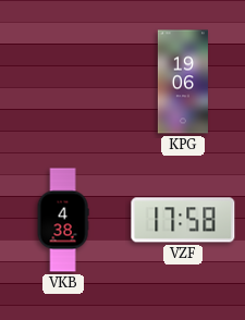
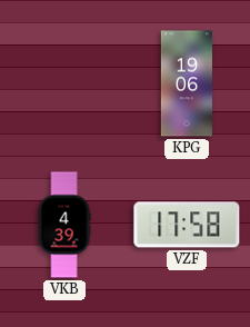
VKB: 4:38 -> 4:39
